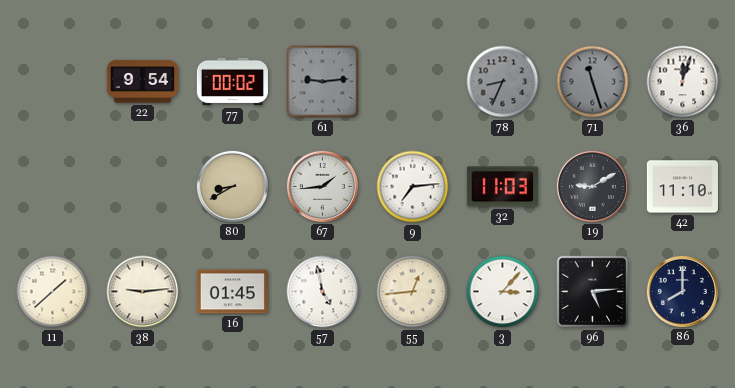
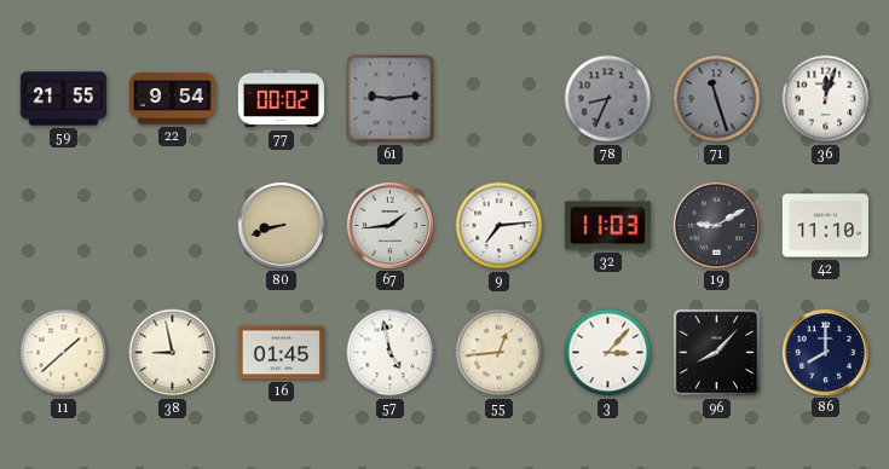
59: none -> 21:55
80: 8:40 -> 8:42
38: 9:14 -> 8:58
96: 5:14 -> 8:07
